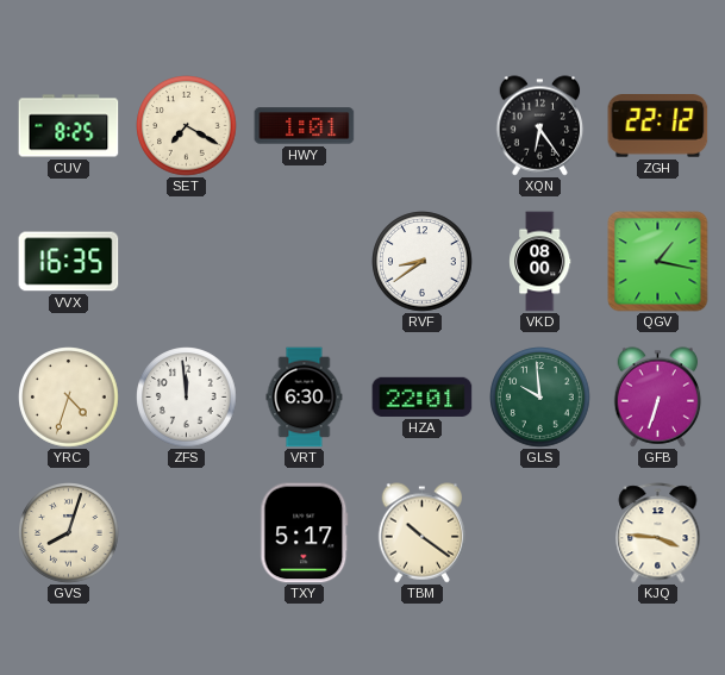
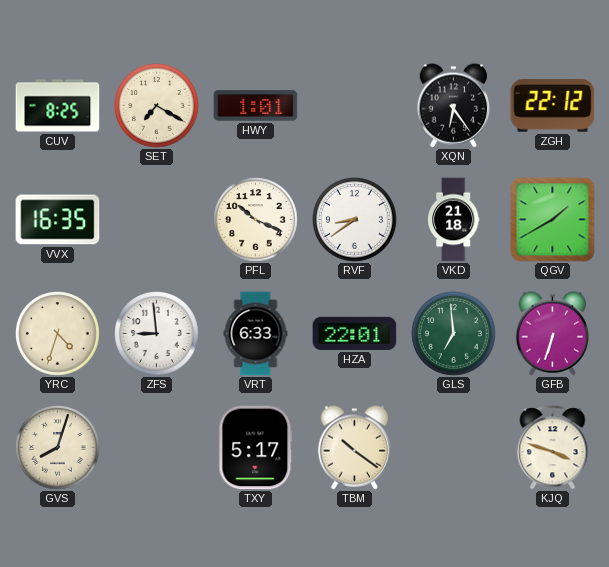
PFL: none -> 10:19
VKD: 08:00 -> 21:18
QGV: 1:17 -> 1:40
ZFS: 11:59 -> 8:59
VRT: 6:30 -> 6:33
GLS: 9:59 -> 6:59
KJQ: 3:46 -> 3:48
